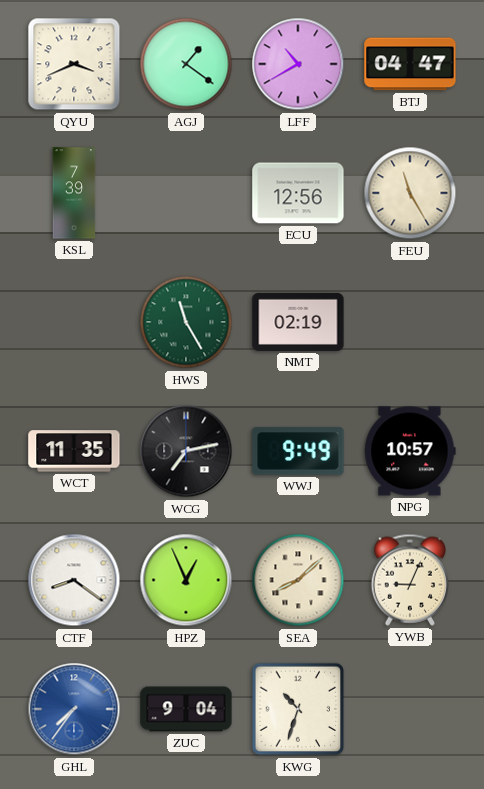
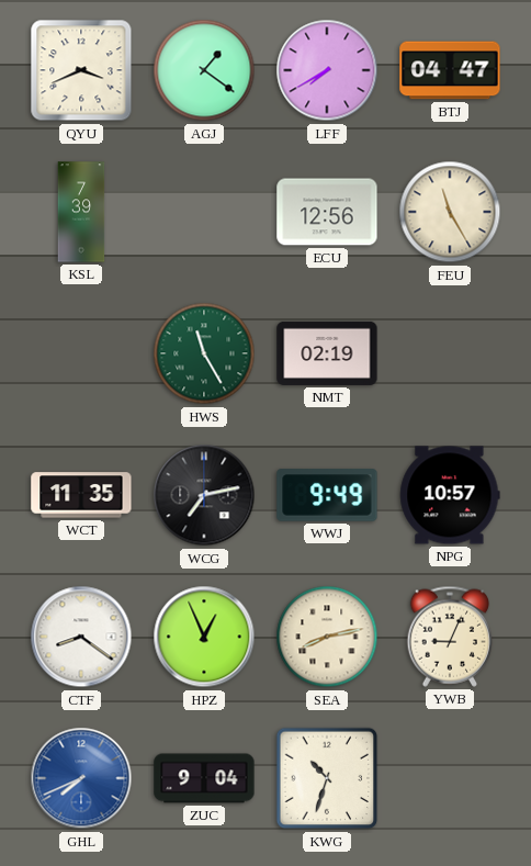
LFF: 10:40 -> 7:40
SEA: 8:08 -> 8:13
GHL: 7:36 -> 7:41
